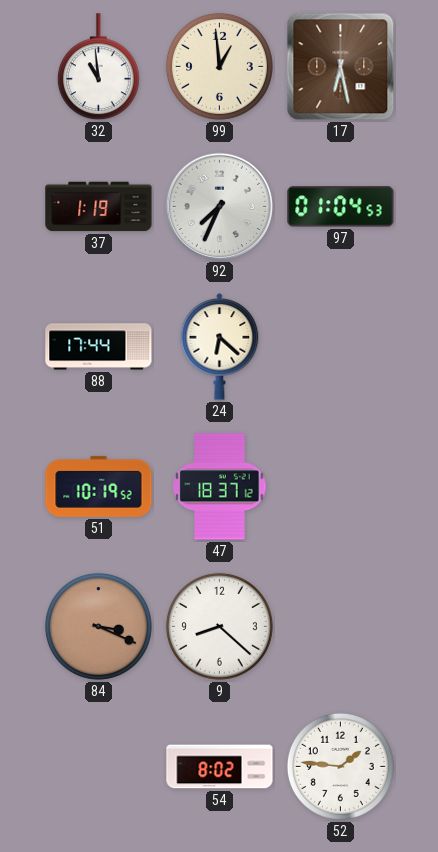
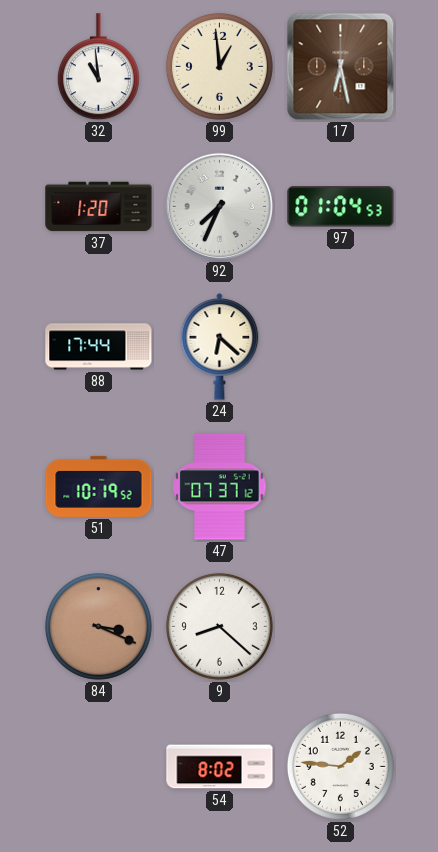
37: 1:19 -> 1:20
47: 18:37 -> 07:37
